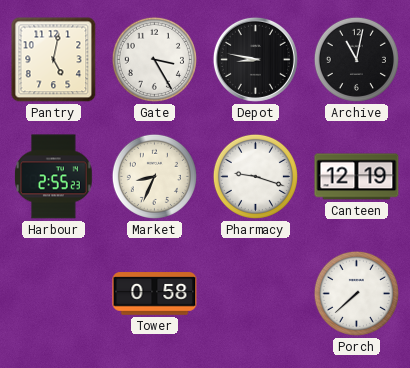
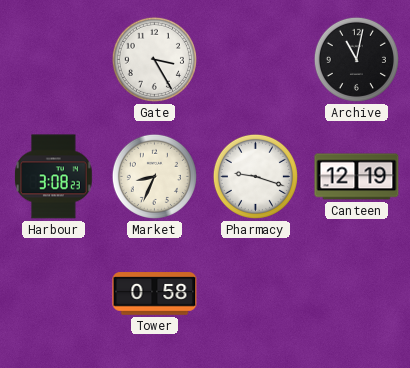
Pantry: 5:02 -> none
Depot: 8:47 -> none
Harbour: 2:55 -> 3:08
Porch: 7:38 -> none
